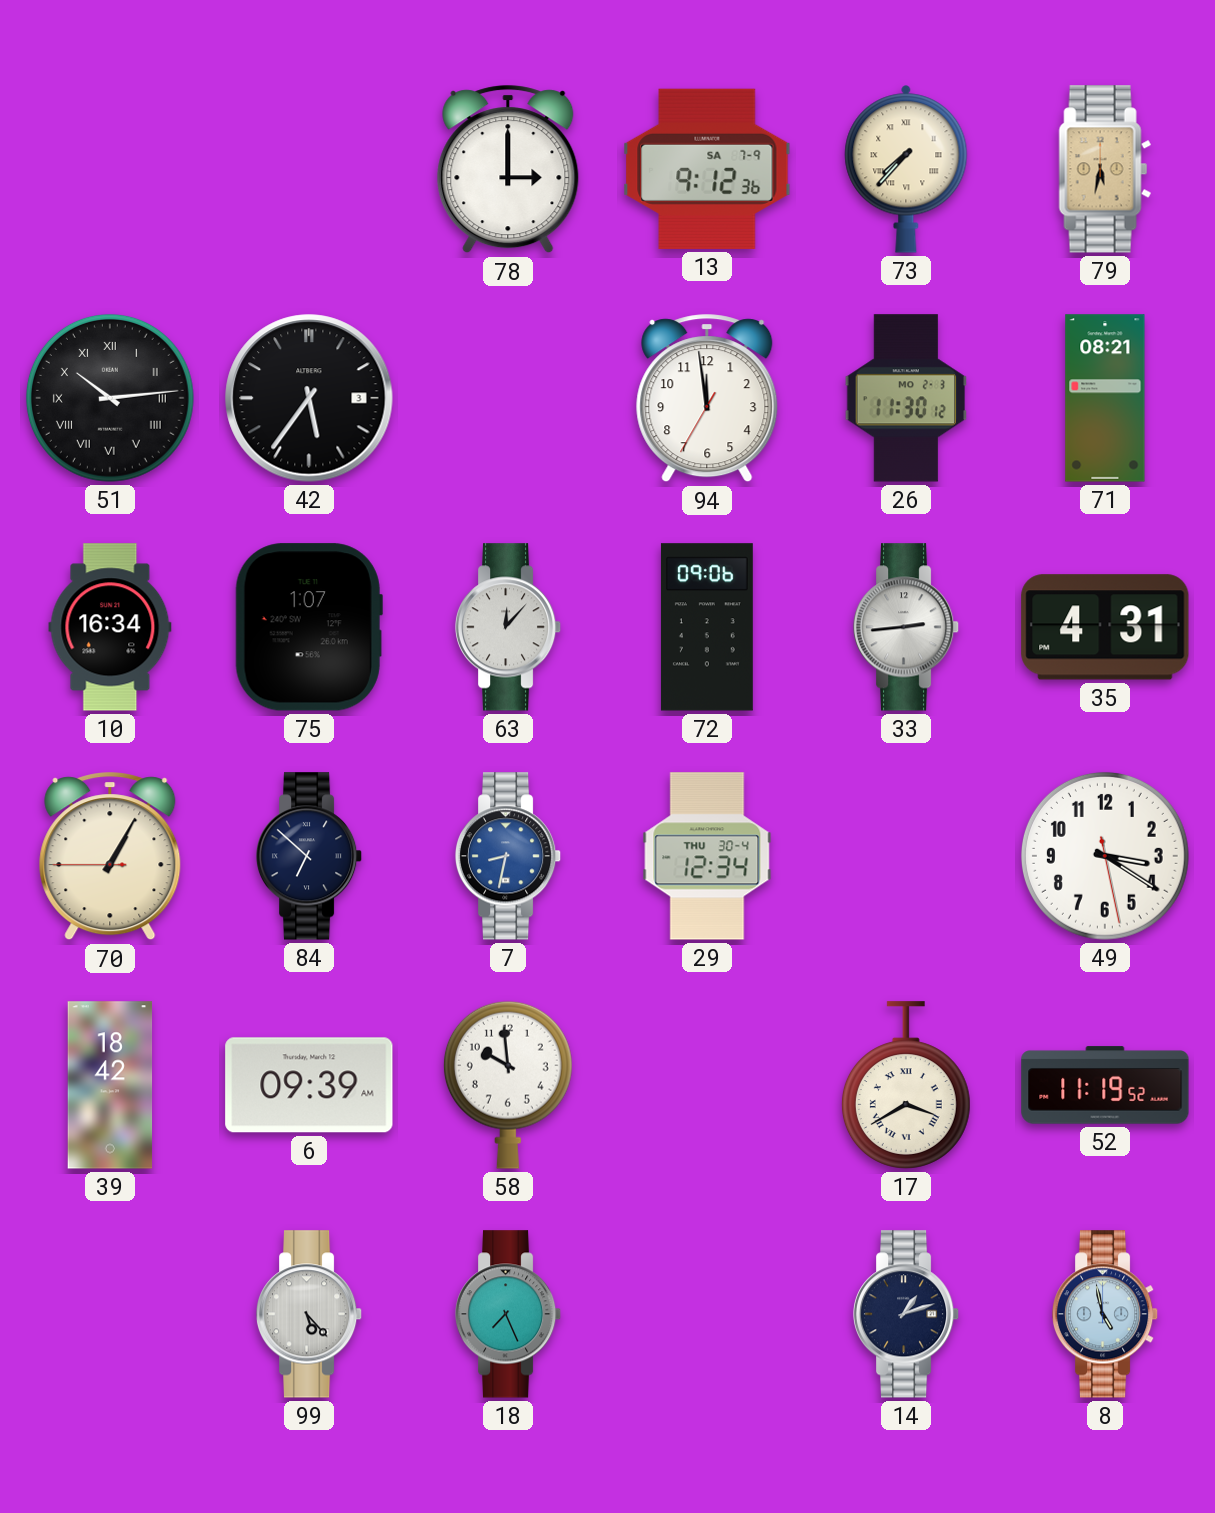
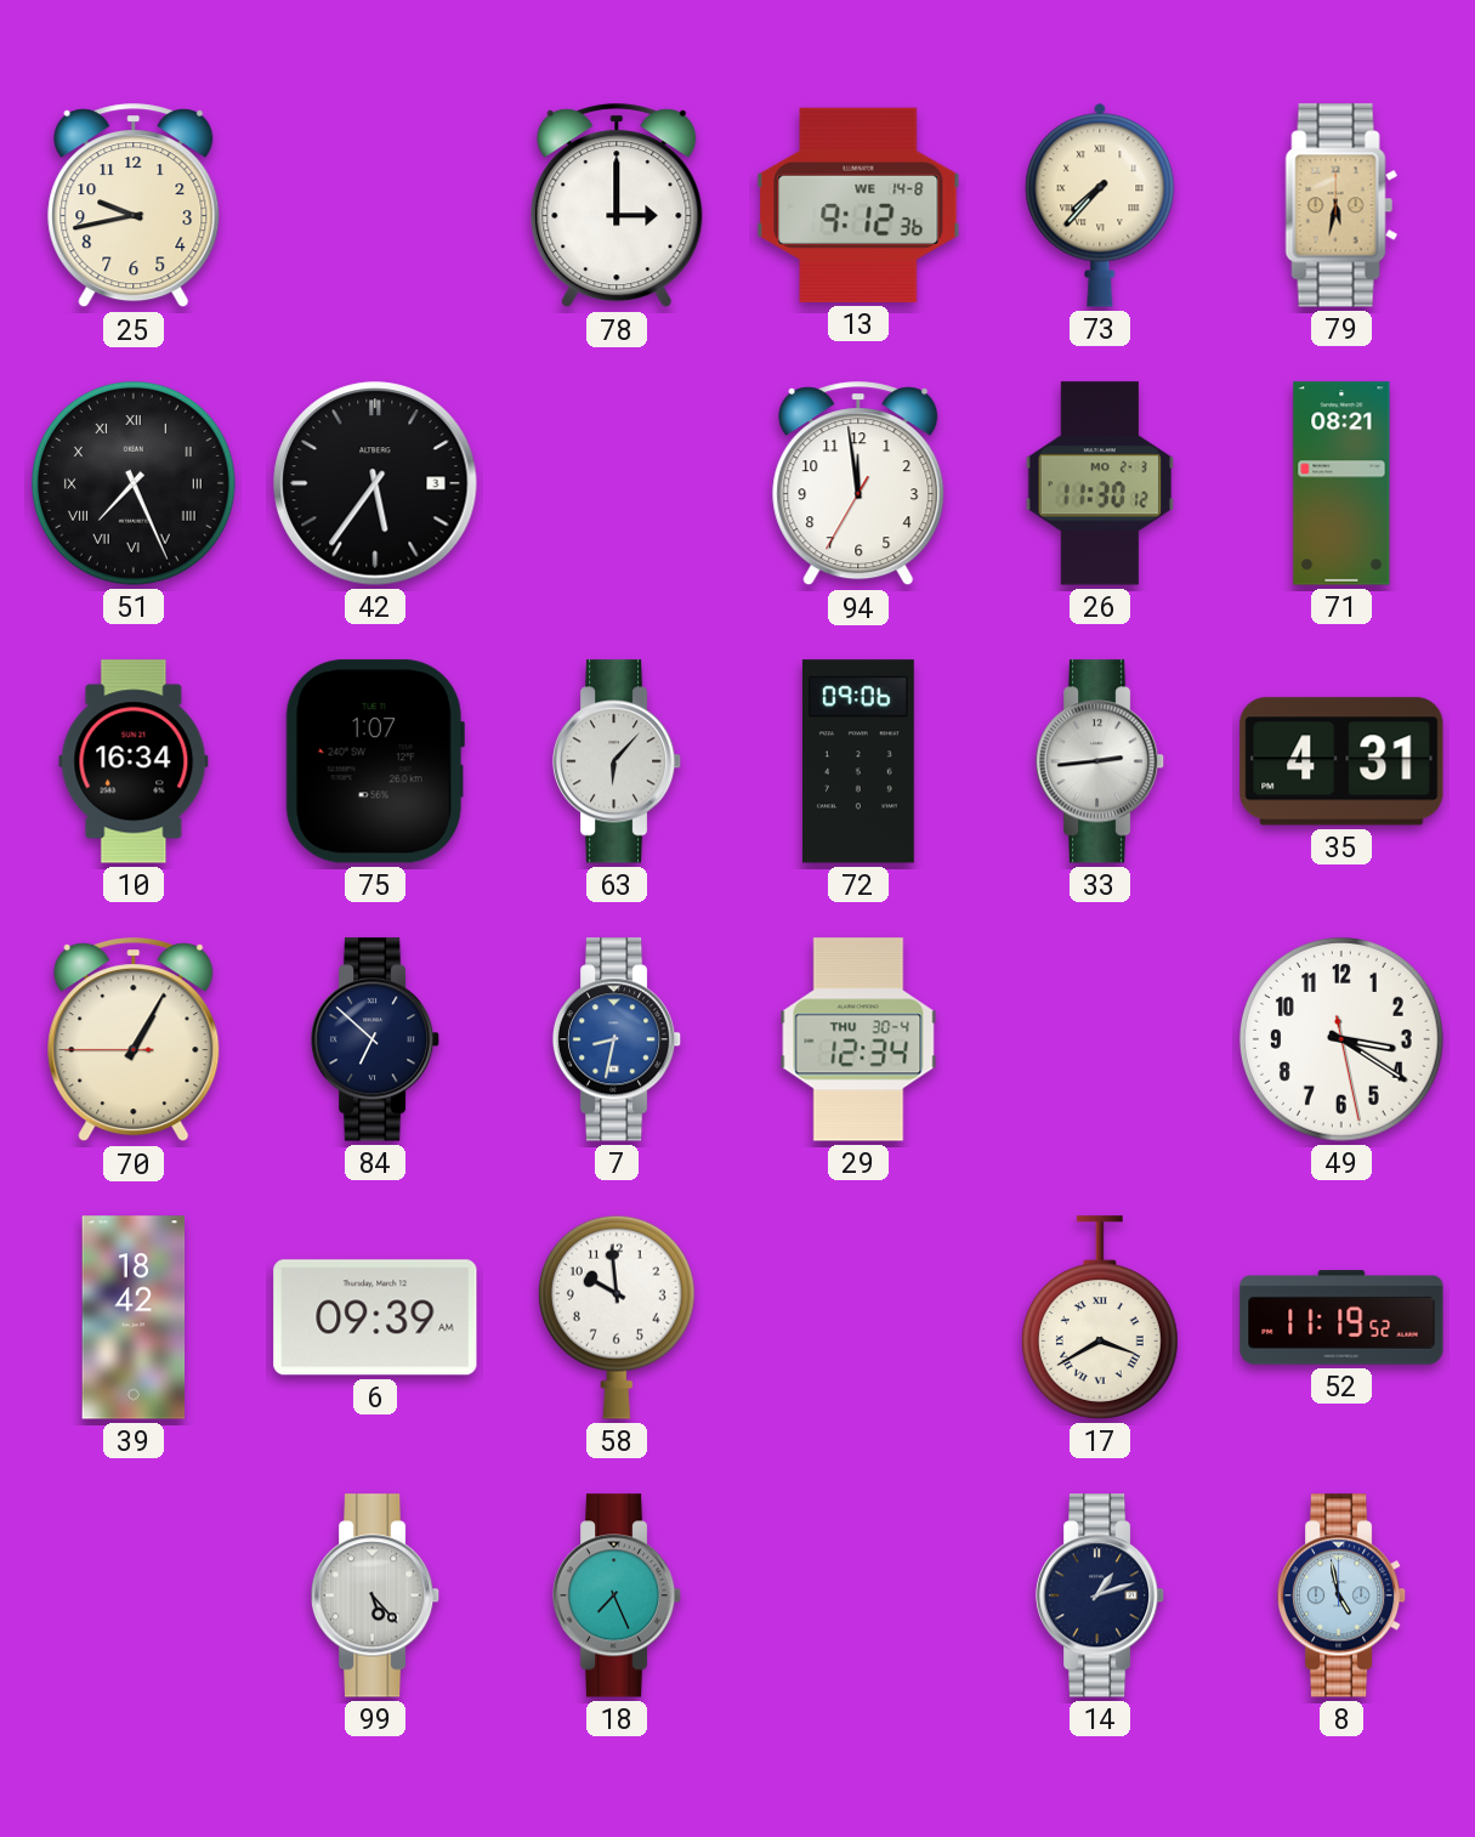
25: none -> 9:43
13 date: SA 7-9 -> WE 14-8
51: 10:14 -> 7:26
63: 12:07 -> 6:07
